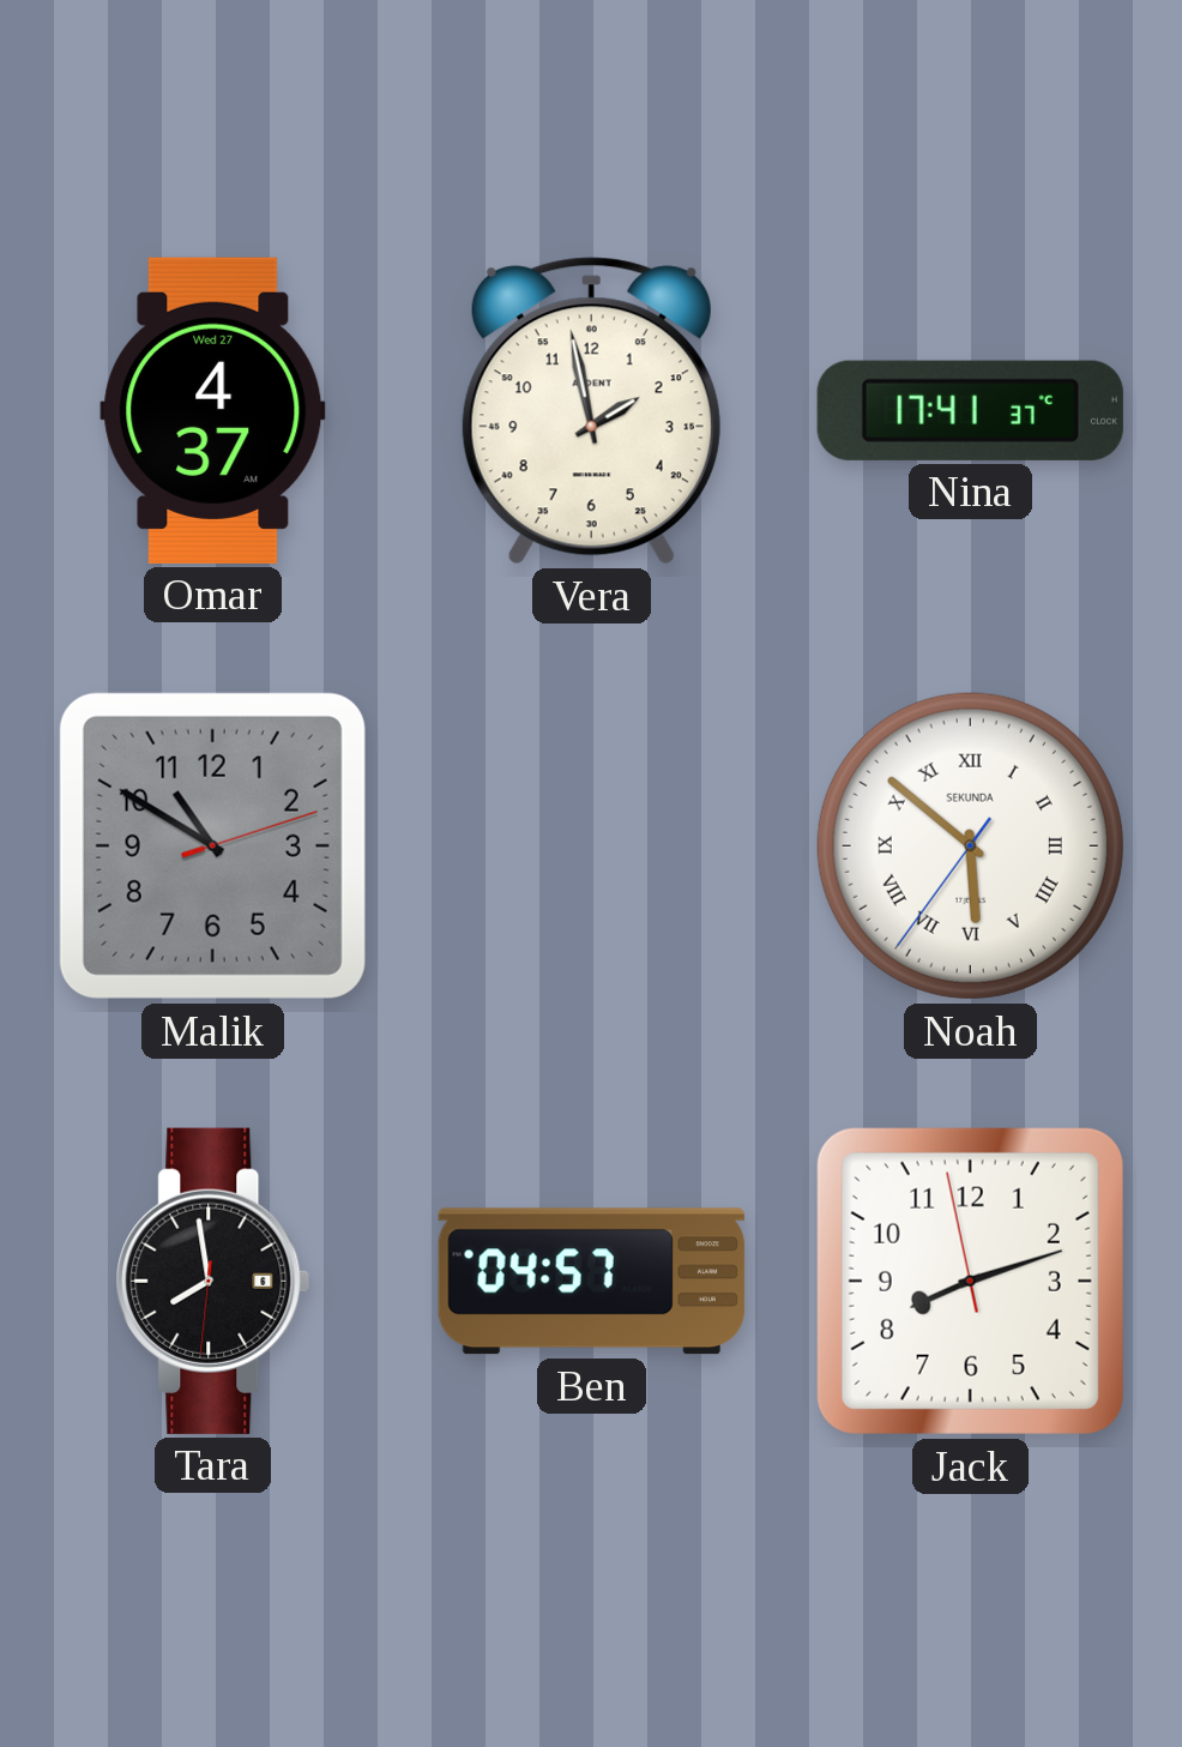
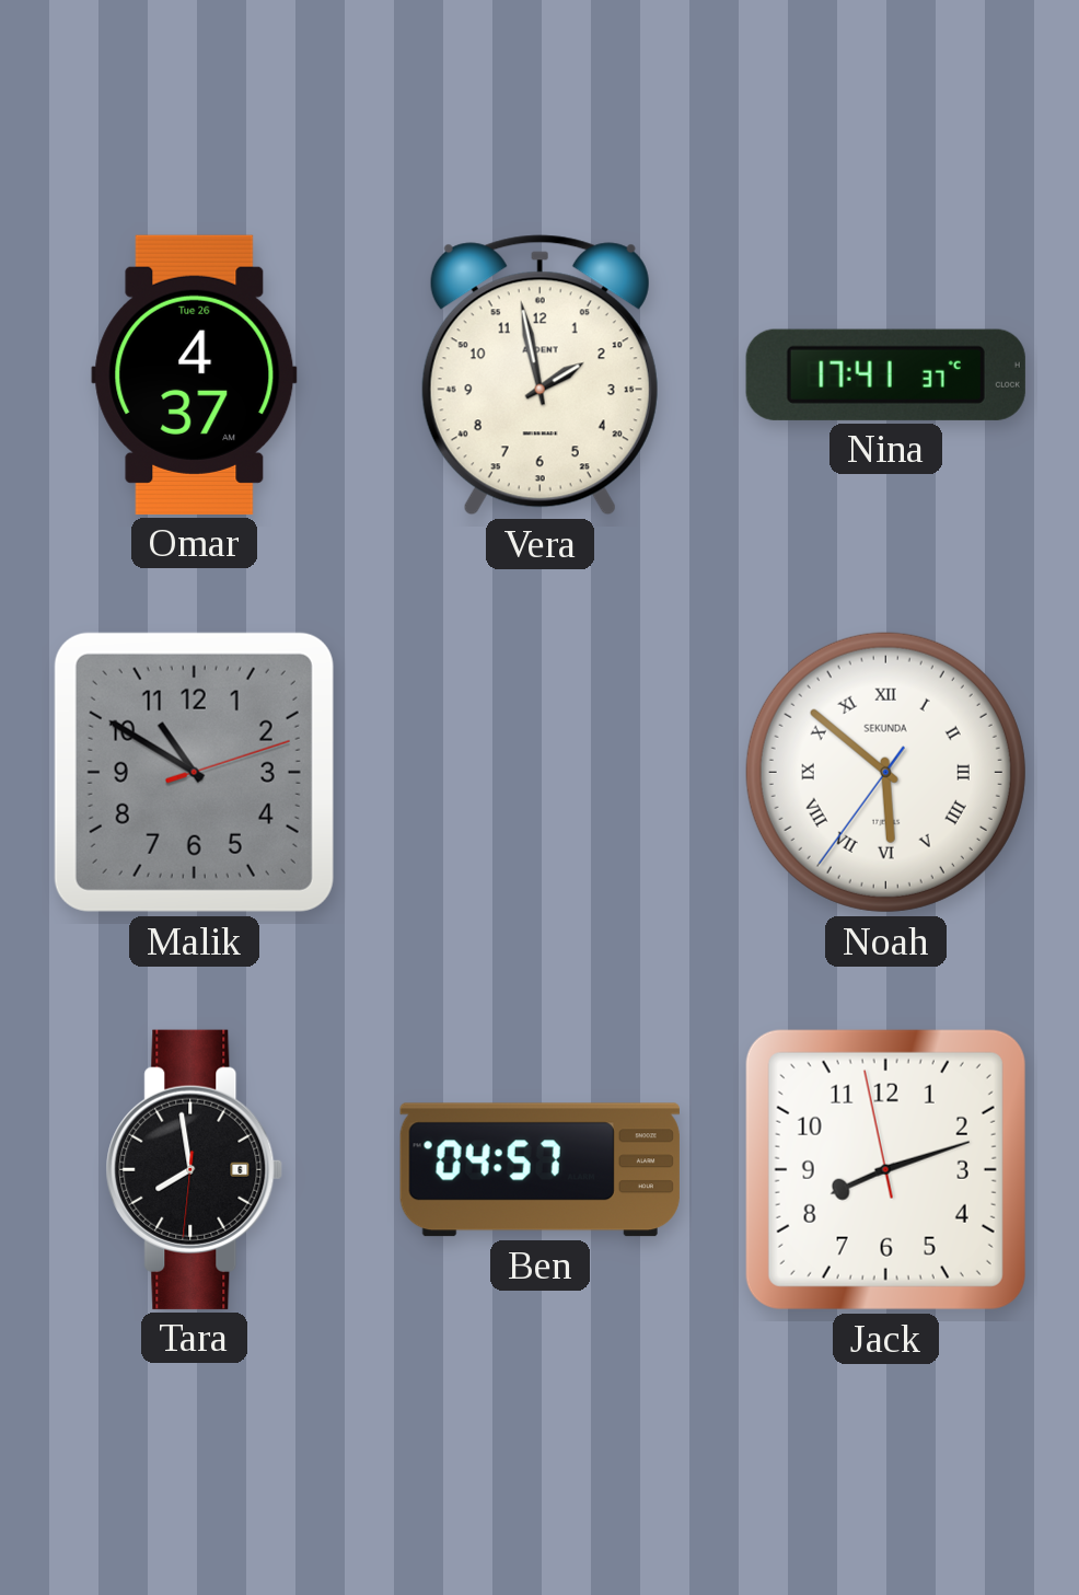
Omar date: Wed 27 -> Tue 26
